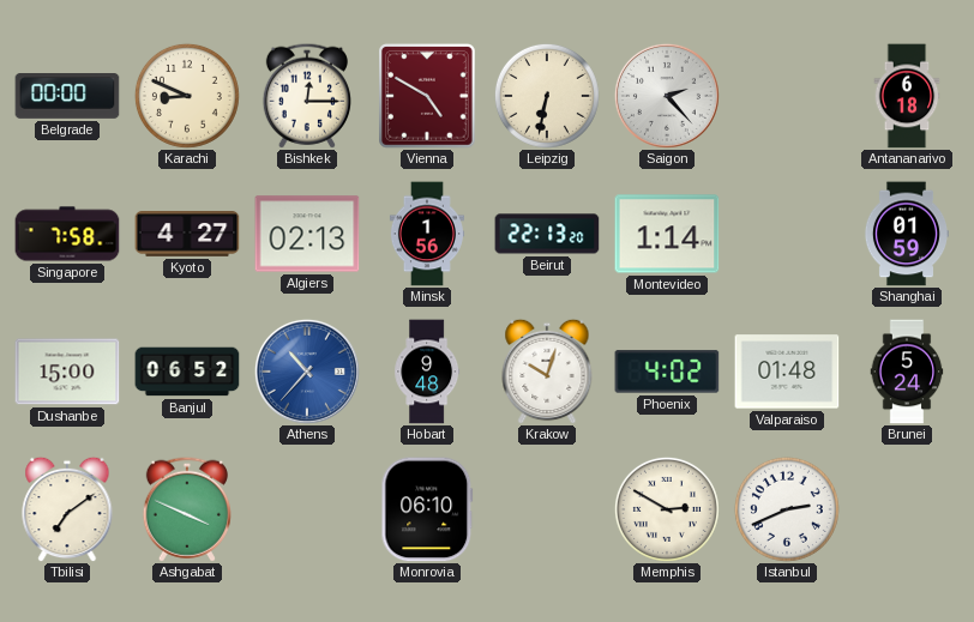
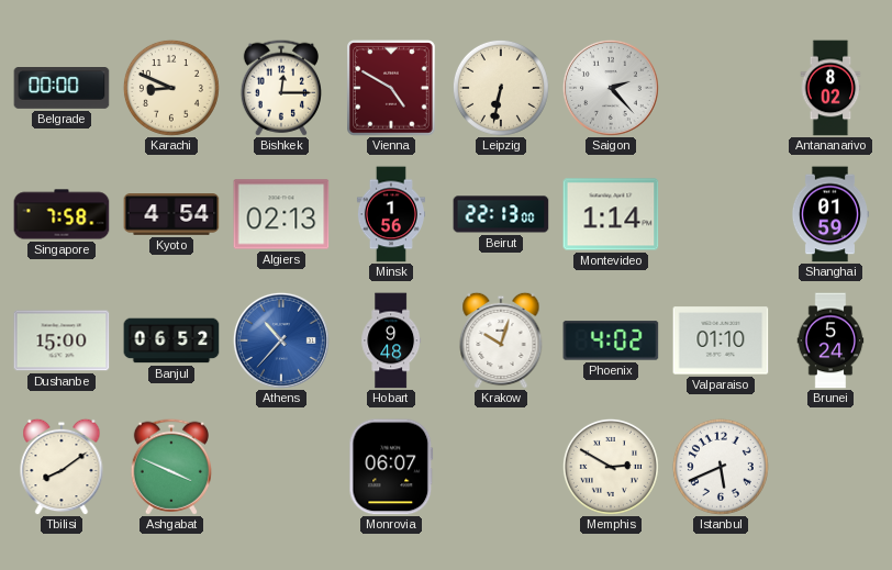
Antananarivo: 6:18 -> 8:02
Kyoto: 4:27 -> 4:54
Beirut: 22:13:20 -> 22:13:00
Valparaiso: 01:48 -> 01:10
Tbilisi: 7:09 -> 8:09
Monrovia: 06:10 -> 06:07
Istanbul: 2:41 -> 5:41
